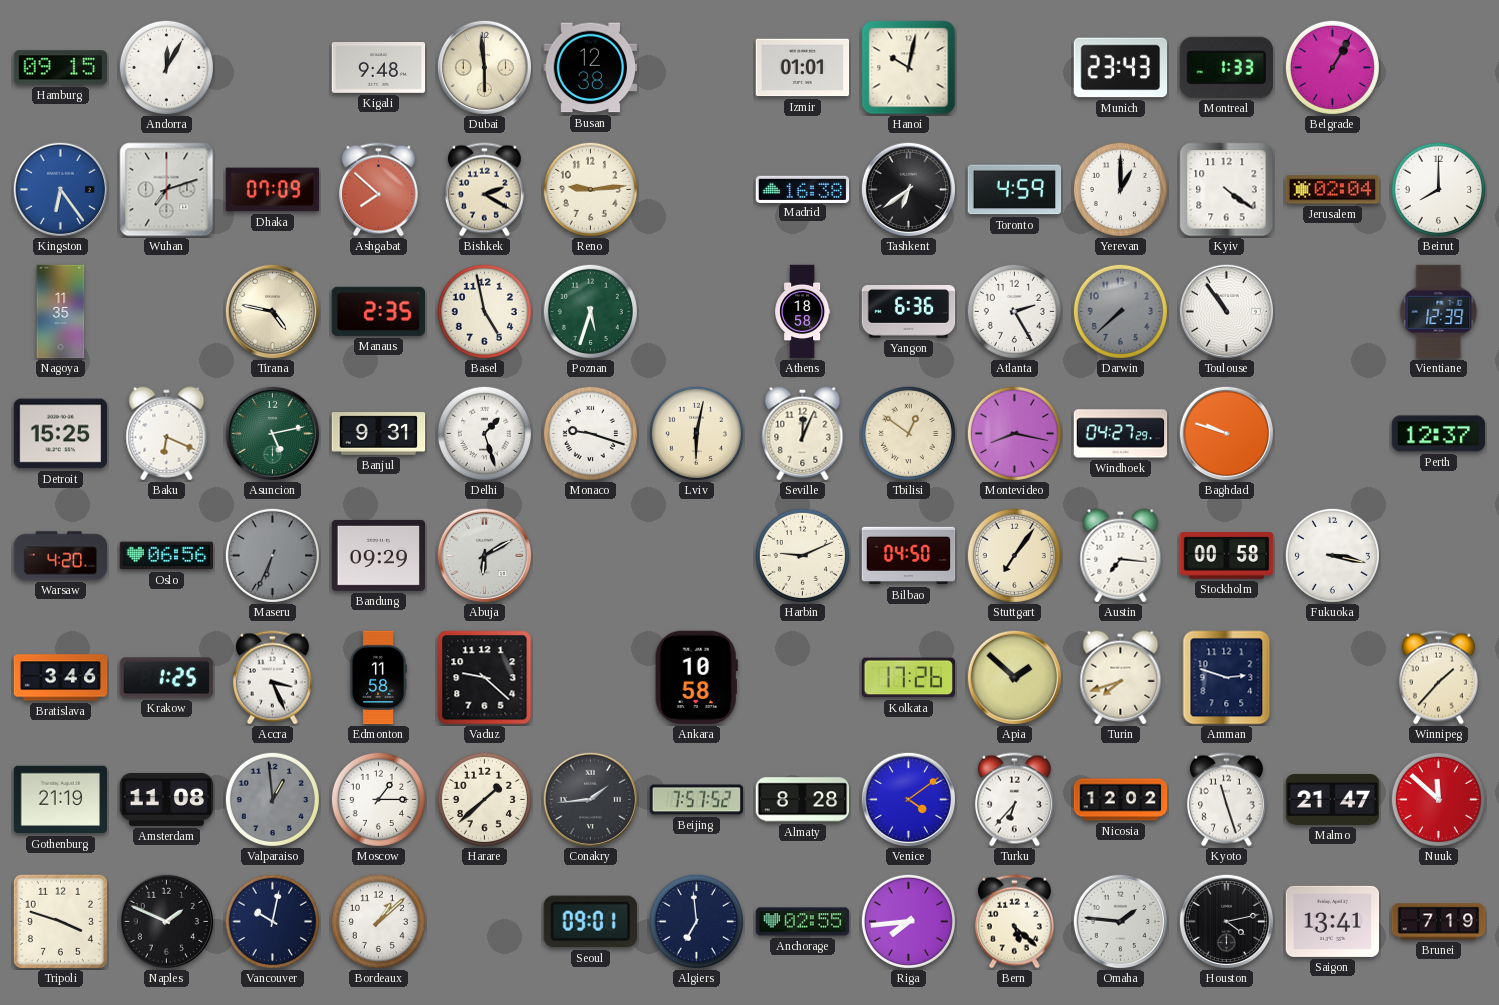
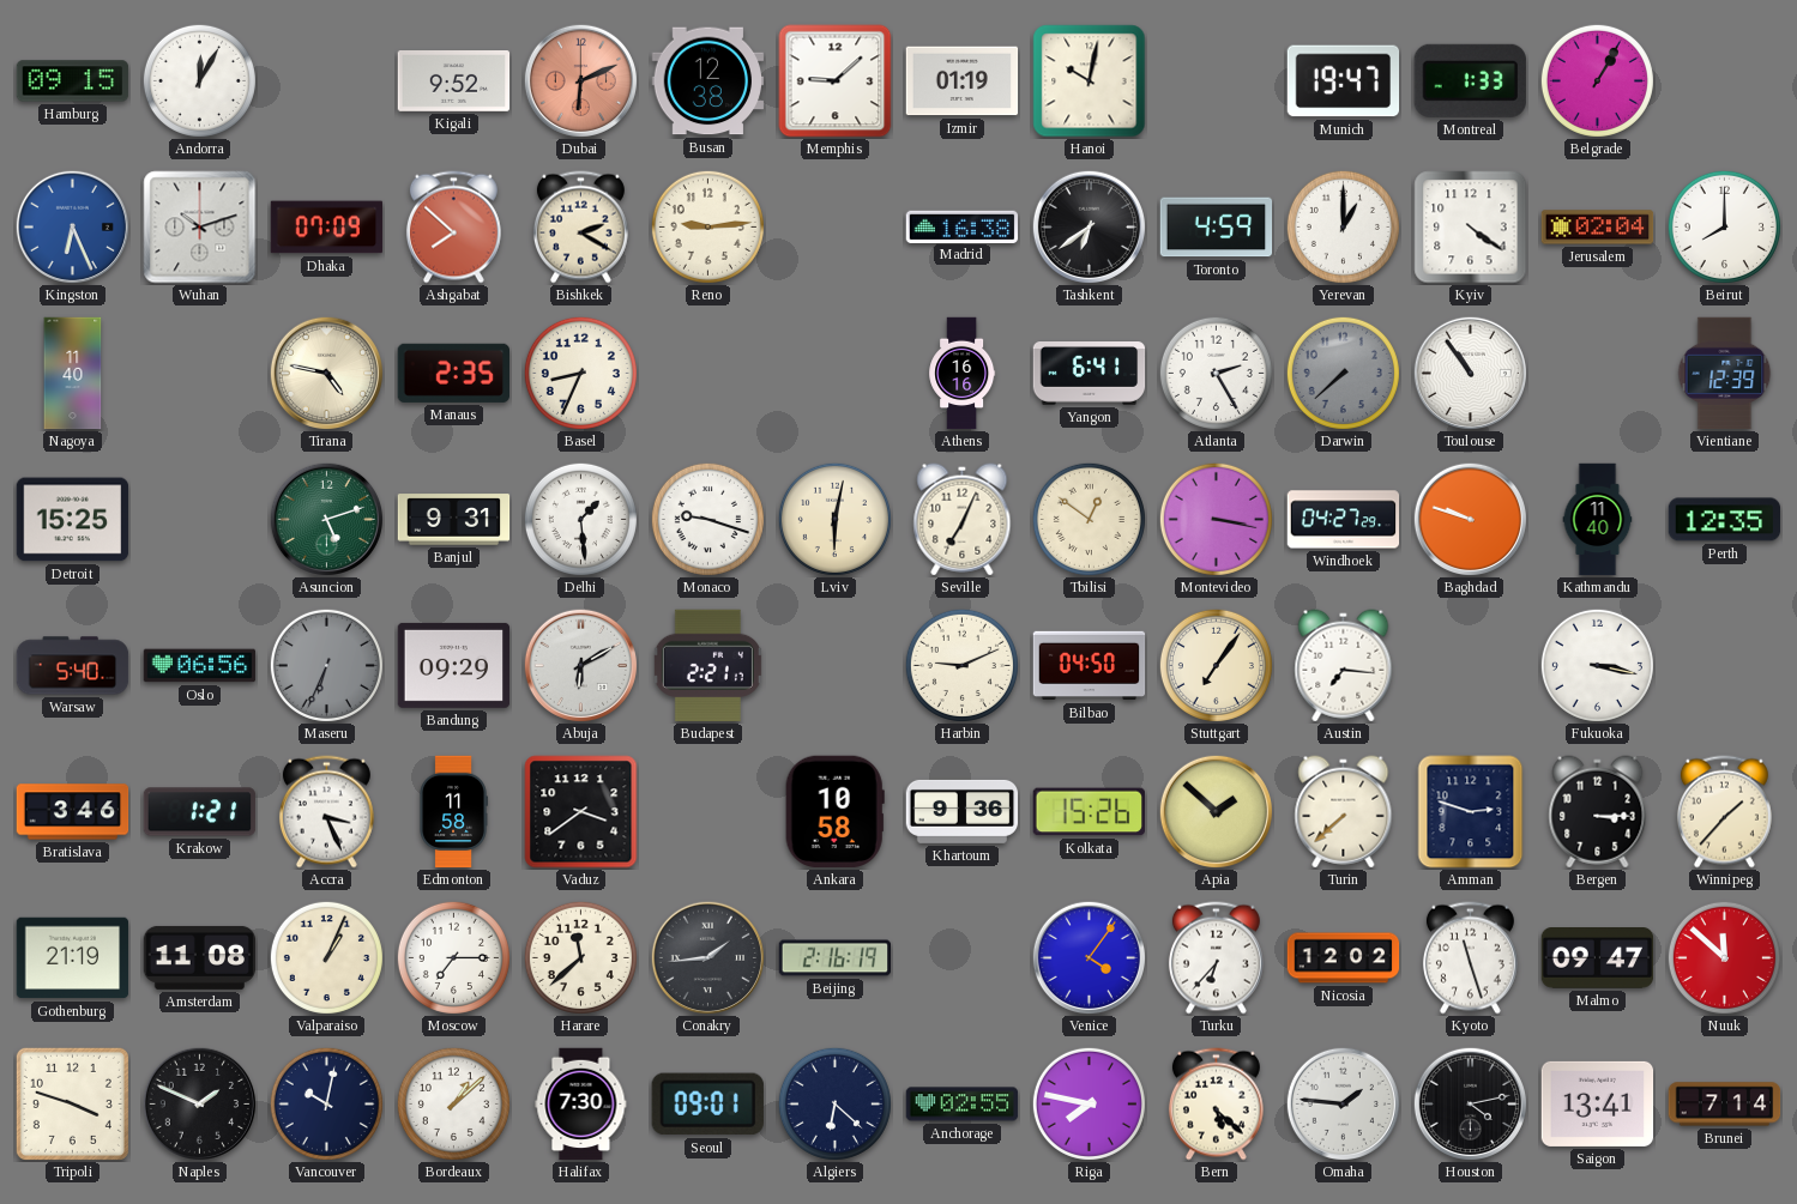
Kigali: 9:48 -> 9:52
Dubai: 5:59 -> 6:11
Dubai dial: cream -> salmon
Memphis: none -> 9:08
Izmir: 01:01 -> 01:19
Munich: 23:43 -> 19:47
Kingston: 6:24 -> 6:26
Wuhan: 7:12 -> 10:12
Nagoya: 11:35 -> 11:40
Basel: 4:58 -> 8:34
Poznan: 5:33 -> none
Athens: 18:58 -> 16:16
Yangon: 6:36 -> 6:41
Baku: 6:19 -> none
Asuncion: 5:13 -> 5:12
Delhi: 1:27 -> 1:29
Seville: 12:04 -> 7:04
Montevideo: 8:17 -> 3:17
Kathmandu: none -> 11:40
Perth: 12:37 -> 12:35
Warsaw: 4:20 -> 5:40
Budapest: none -> 2:21
Stockholm: 00:58 -> none
Krakow: 1:25 -> 1:21
Vaduz: 9:22 -> 3:39
Khartoum: none -> 9:36
Kolkata: 17:26 -> 15:26
Turin: 7:42 -> 7:38
Bergen: none -> 3:15
Valparaiso: 12:59 -> 1:04
Valparaiso dial: grey -> cream
Moscow: 1:15 -> 7:15
Harare: 1:38 -> 11:38
Beijing: 7:57 -> 2:16
Almaty: 8:28 -> none
Venice: 4:09 -> 4:06
Malmo: 21:47 -> 09:47
Halifax: none -> 7:30
Algiers: 6:59 -> 6:22
Riga: 7:44 -> 7:47
Brunei: 7:19 -> 7:14
